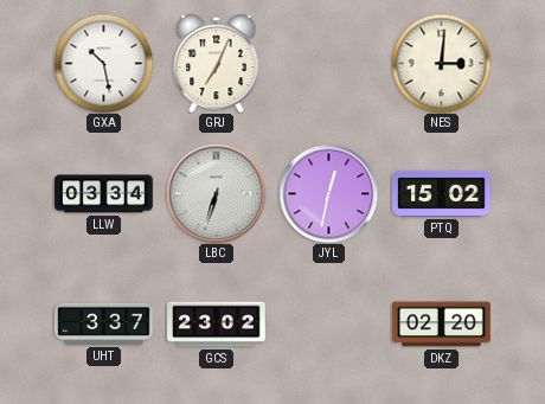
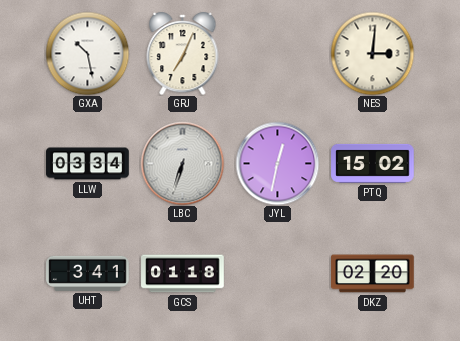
UHT: 3:37 -> 3:41
GCS: 23:02 -> 01:18
